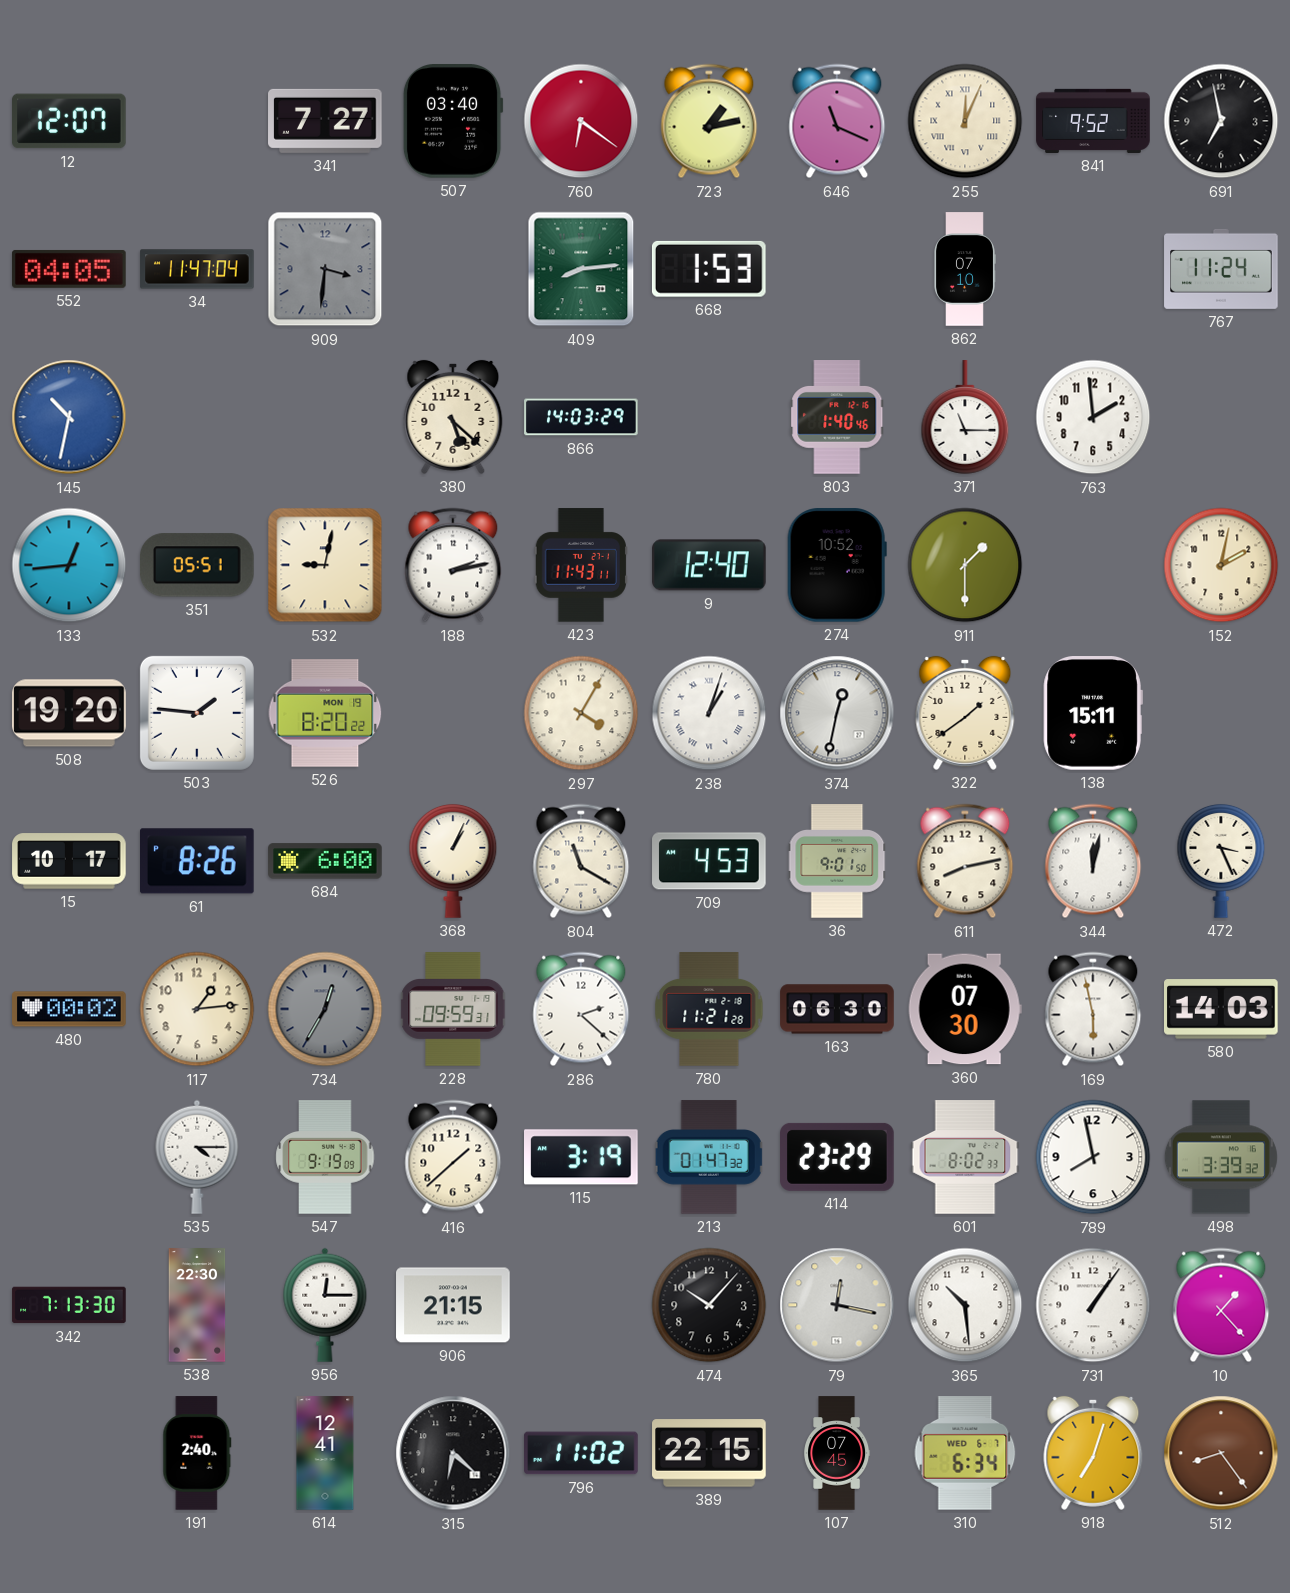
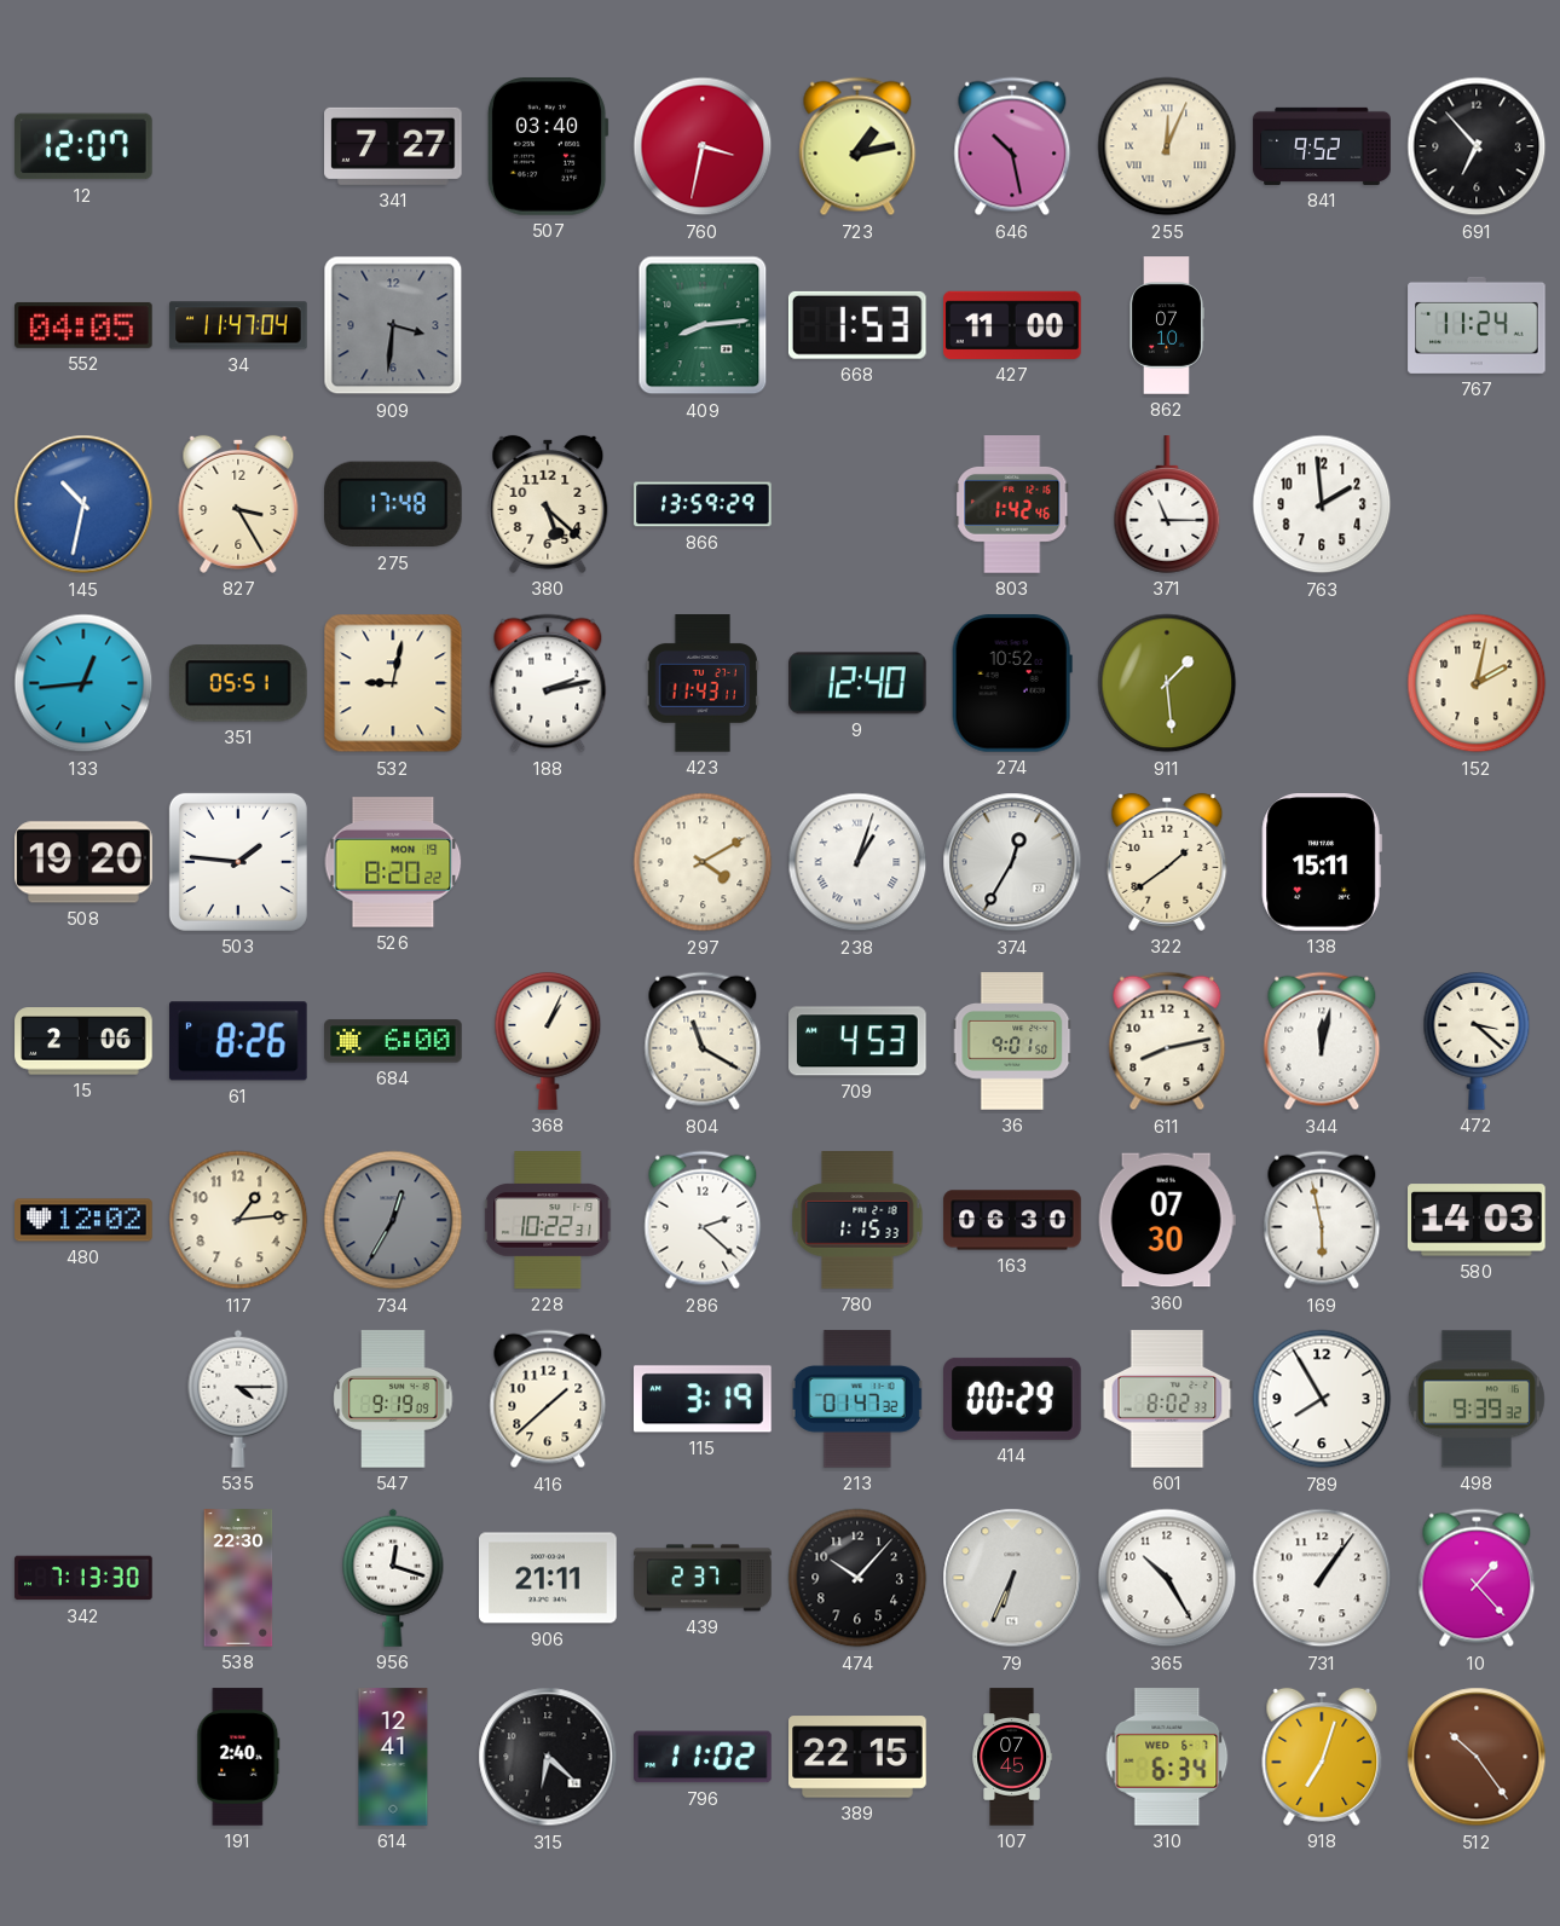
760: 6:21 -> 3:32
646: 11:19 -> 10:28
691: 6:58 -> 6:53
427: none -> 11:00
827: none -> 3:25
275: none -> 17:48
866: 14:03 -> 13:59
803: 1:40 -> 1:42
911: 1:30 -> 1:29
297: 4:05 -> 4:10
374: 12:32 -> 12:35
15: 10:17 -> 2:06
472: 3:26 -> 3:22
480: 00:02 -> 12:02
228: 09:59 -> 10:22
780: 11:21 -> 1:15
414: 23:29 -> 00:29
789: 7:58 -> 7:55
498: 3:39 -> 9:39
956: 12:15 -> 12:18
906: 21:15 -> 21:11
439: none -> 2:37
79: 12:17 -> 6:34
365: 10:29 -> 10:25
512: 8:24 -> 10:24
